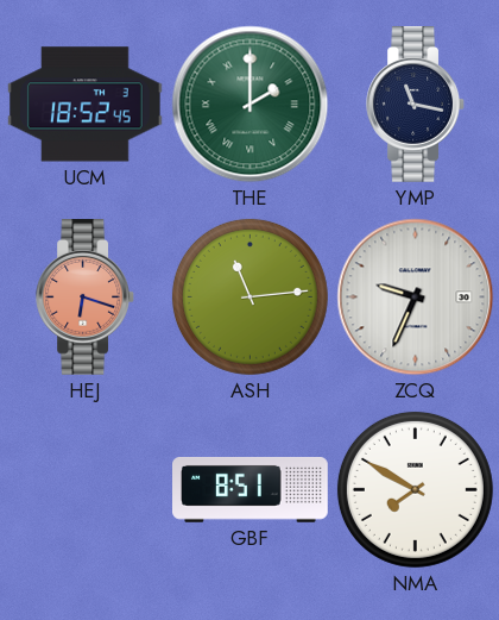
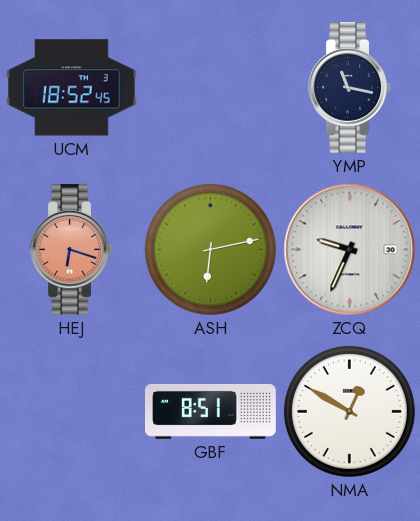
THE: 2:00 -> none
ASH: 11:14 -> 6:13
NMA: 7:50 -> 12:50
